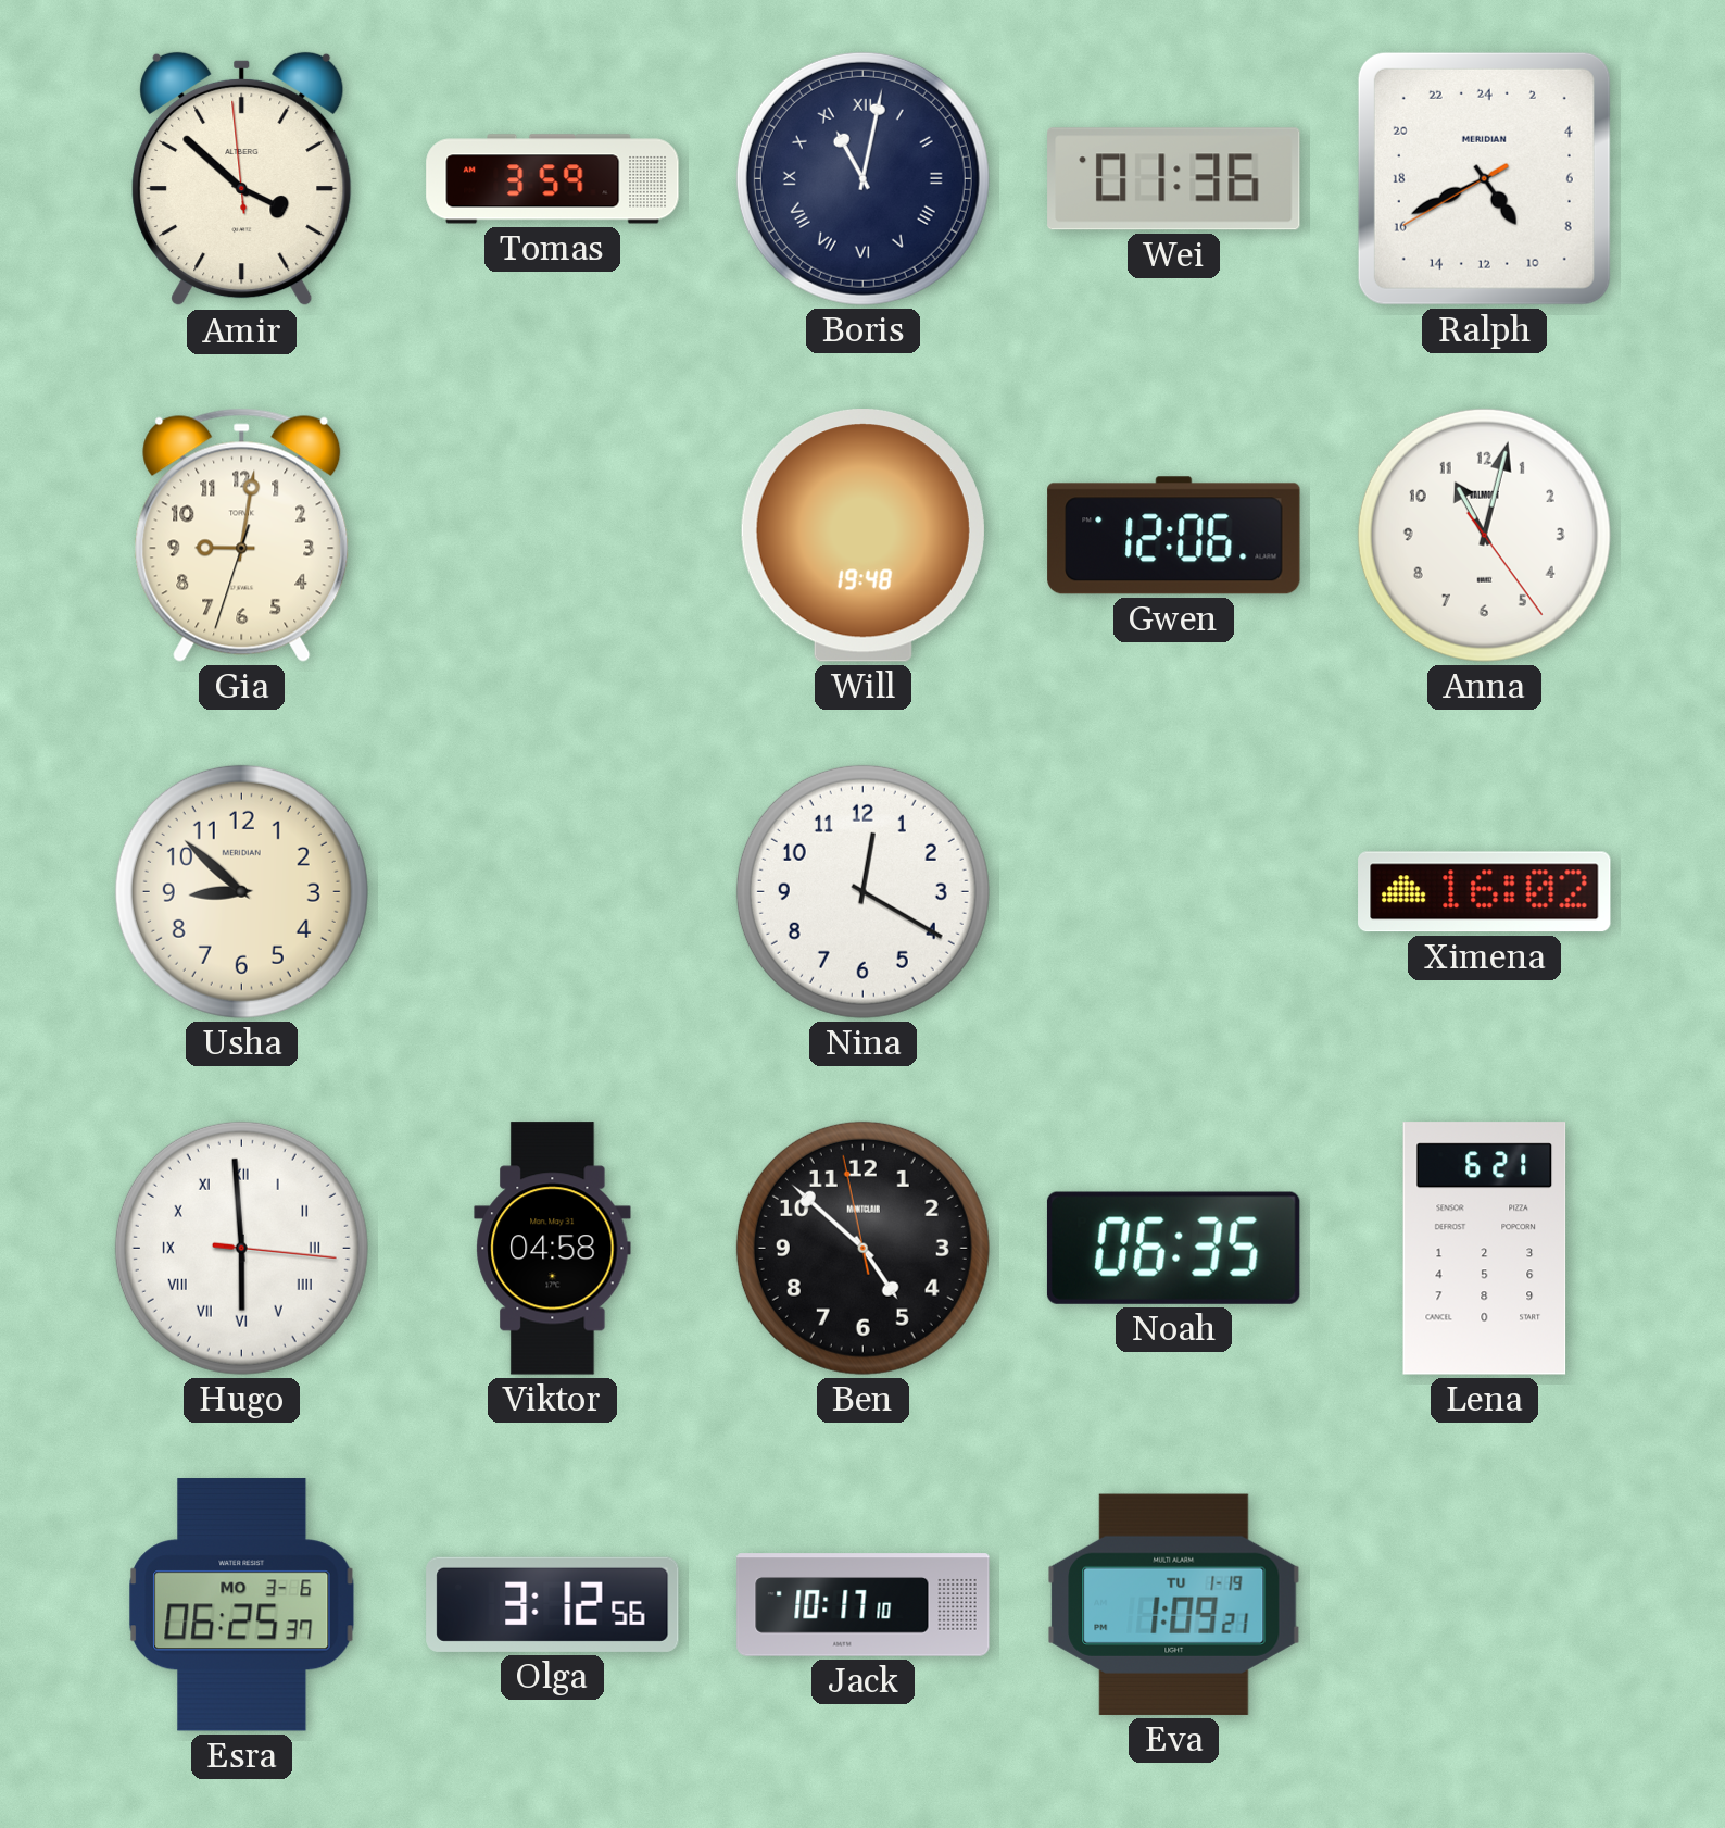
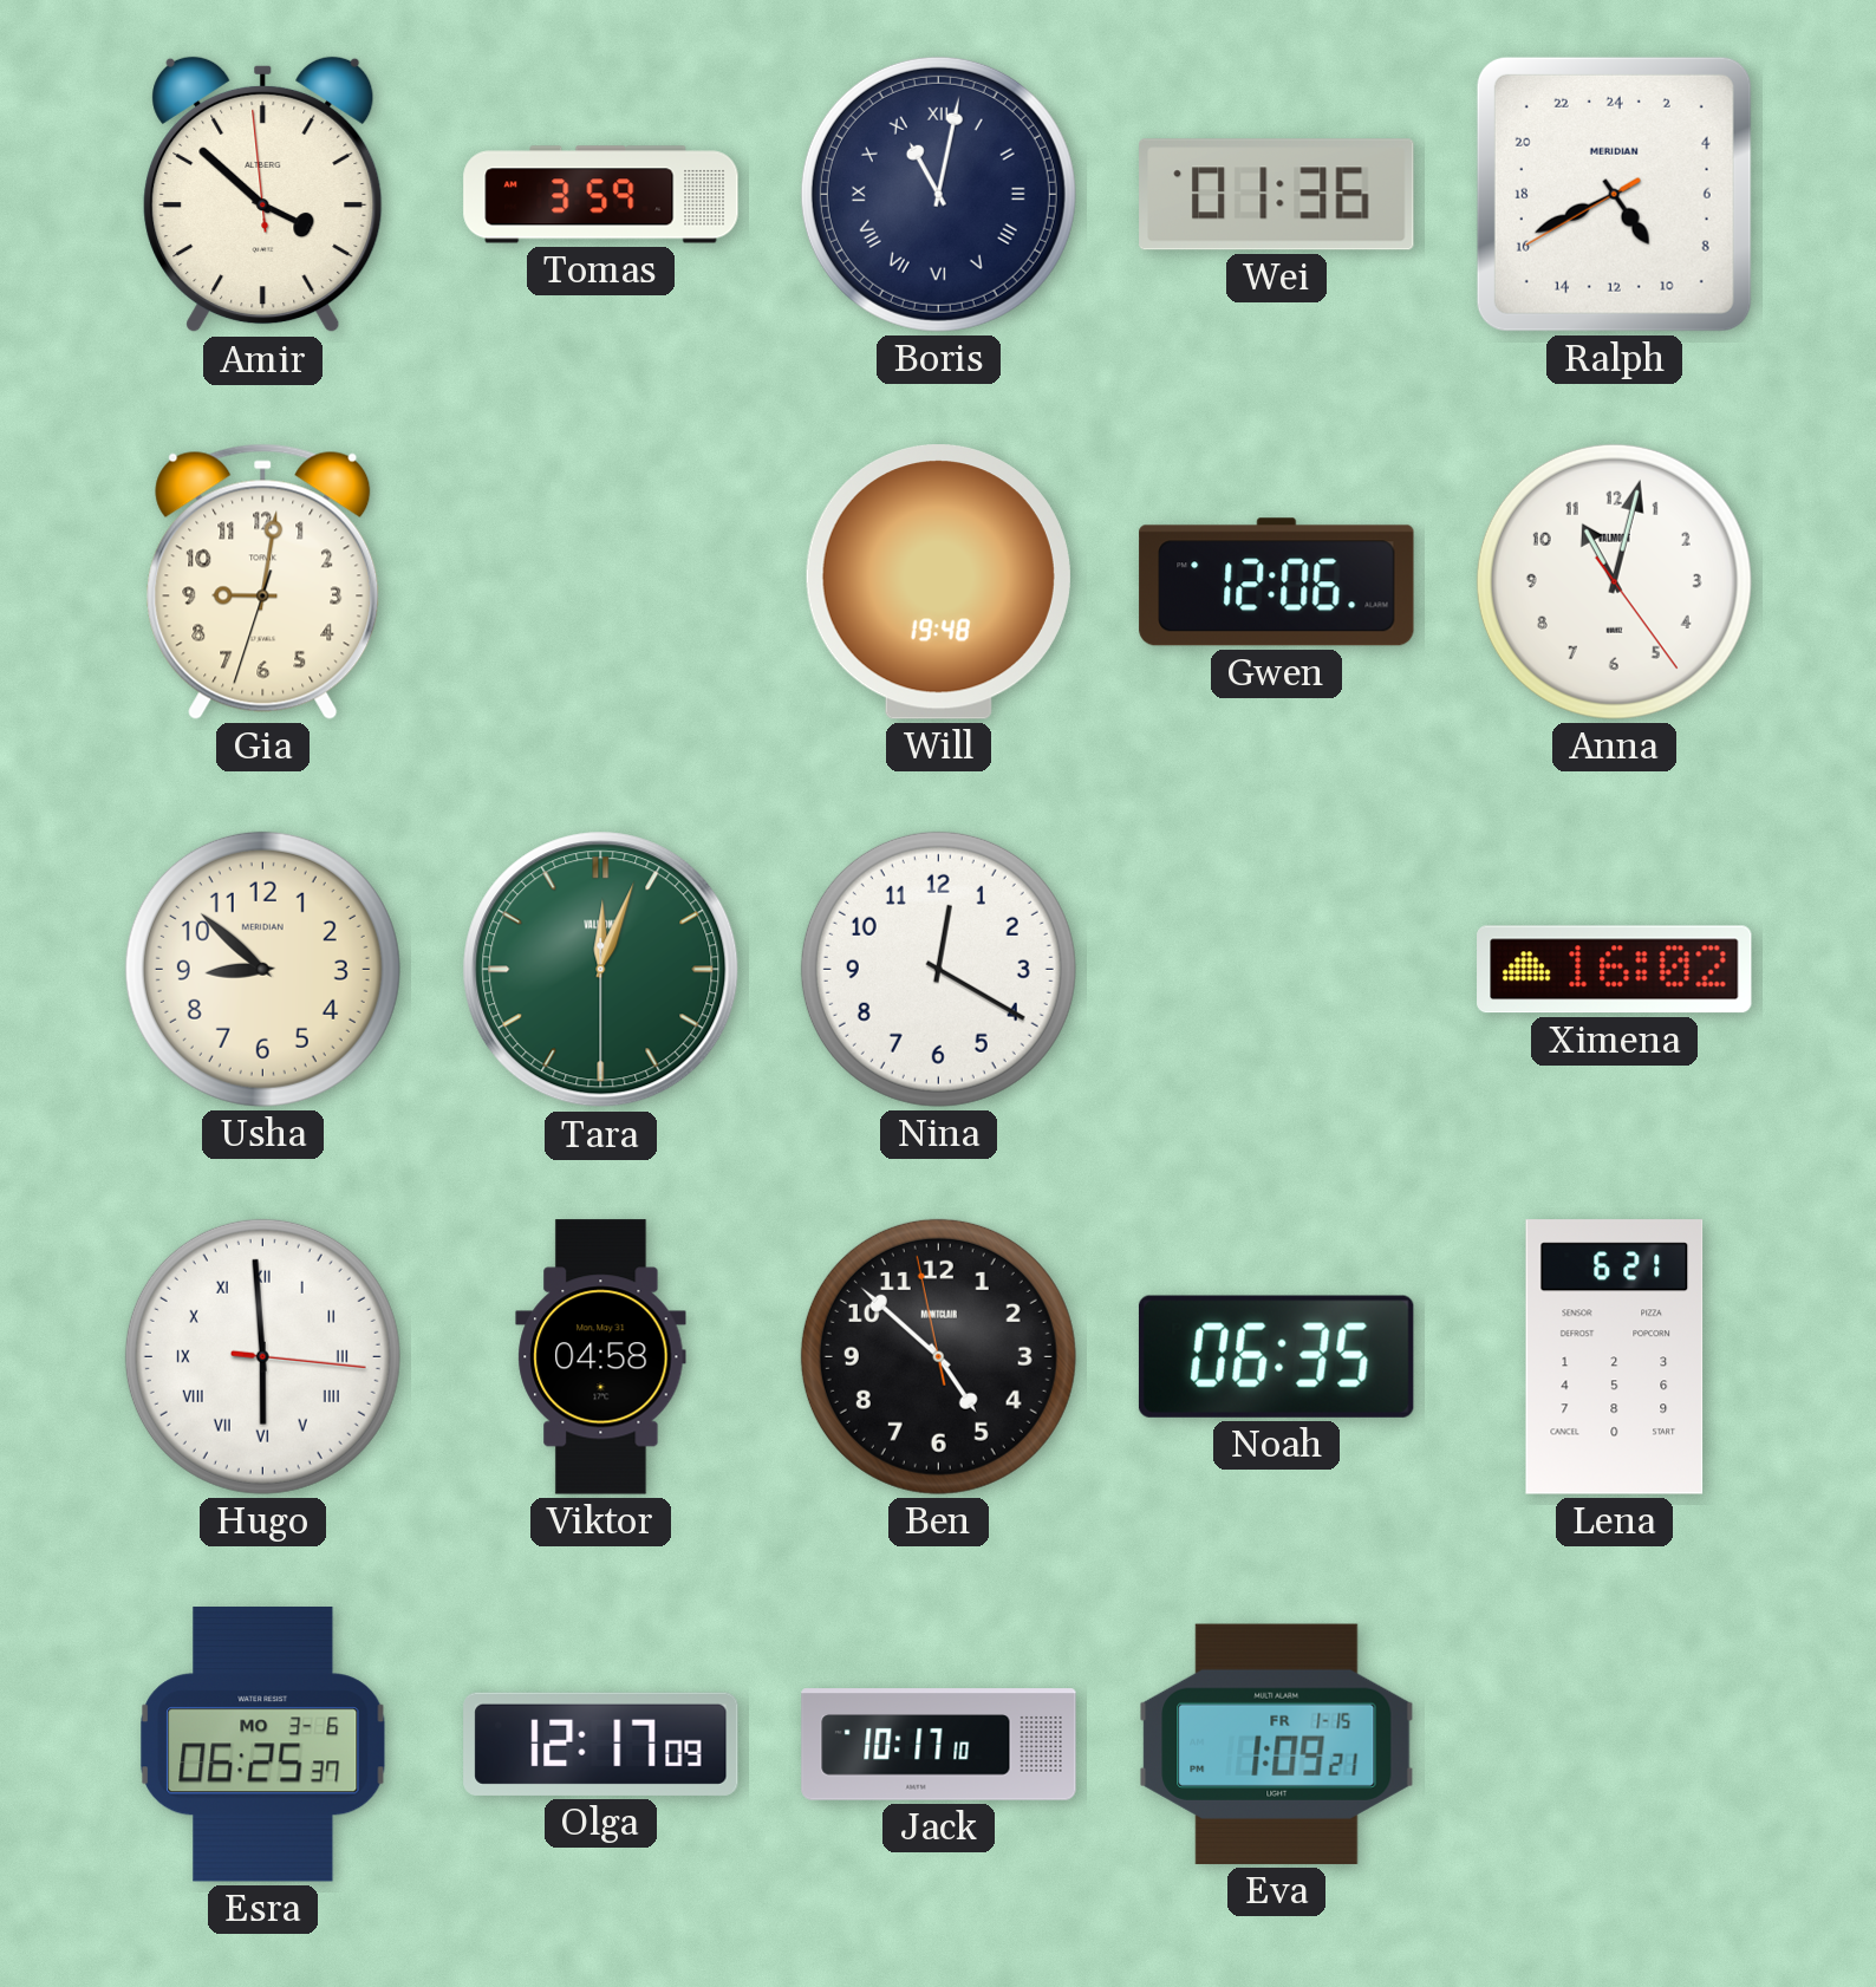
Tara: none -> 12:03
Olga: 3:12 -> 12:17
Eva date: TU 1-19 -> FR 1-15
